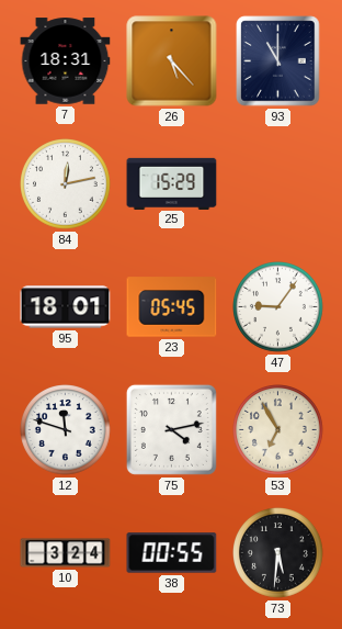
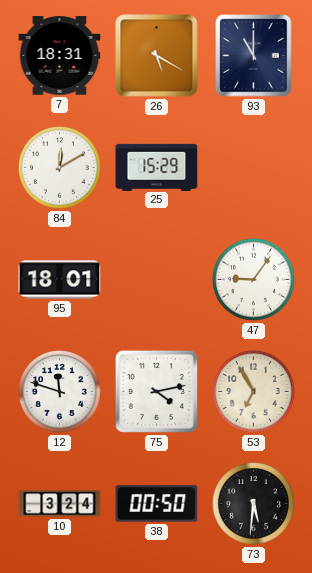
26: 5:23 -> 5:20
84: 12:13 -> 12:10
23: 05:45 -> none
38: 00:55 -> 00:50
